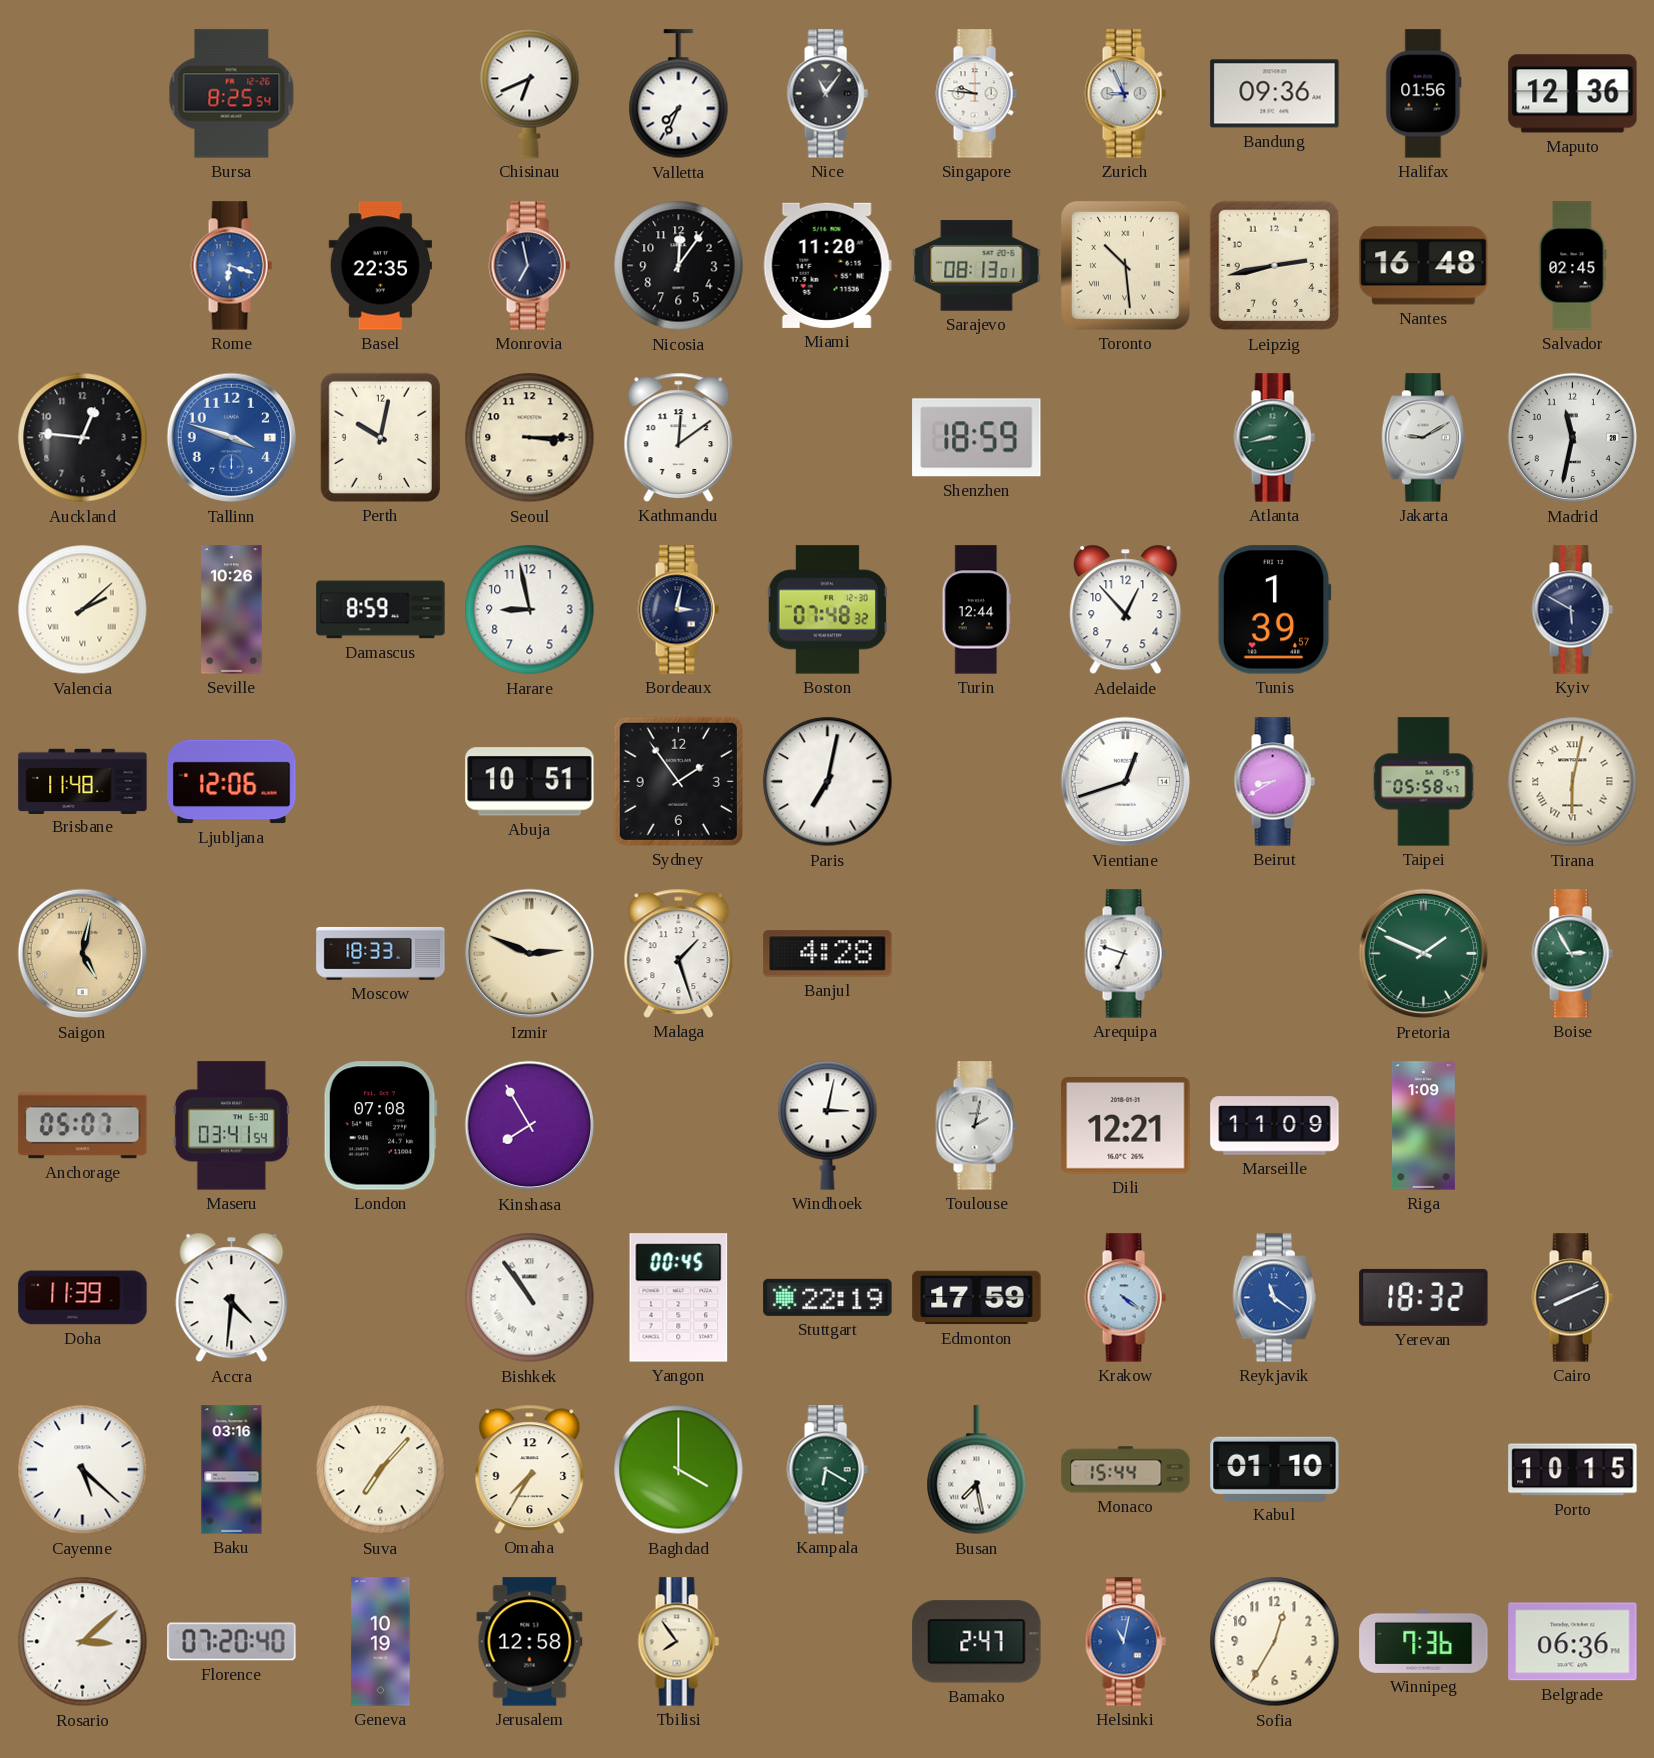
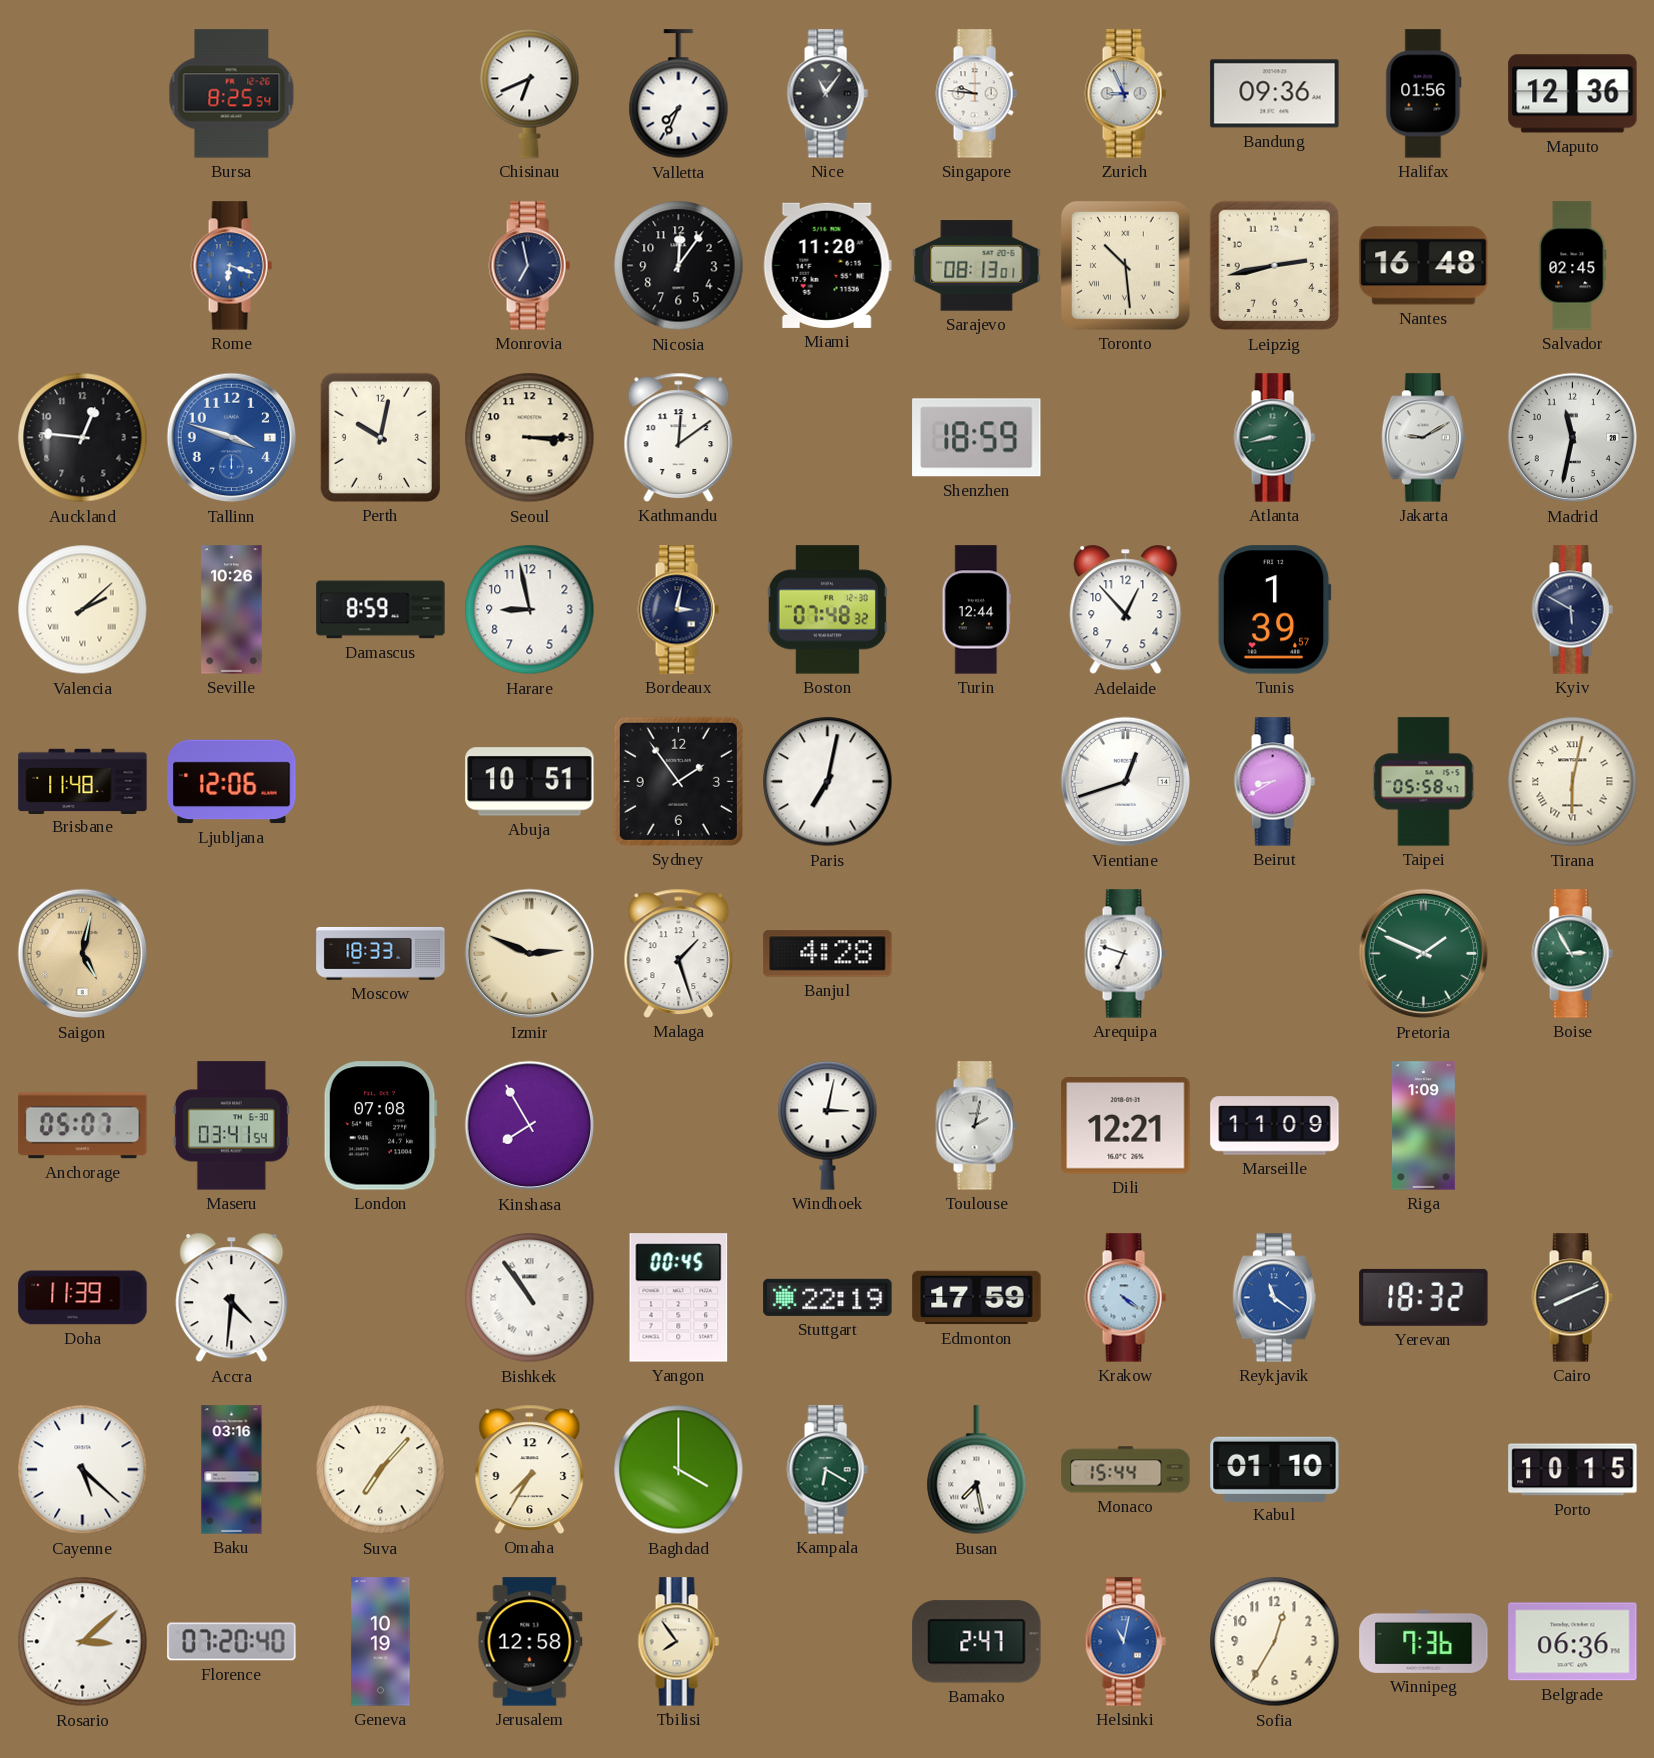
Basel: 22:35 -> none
